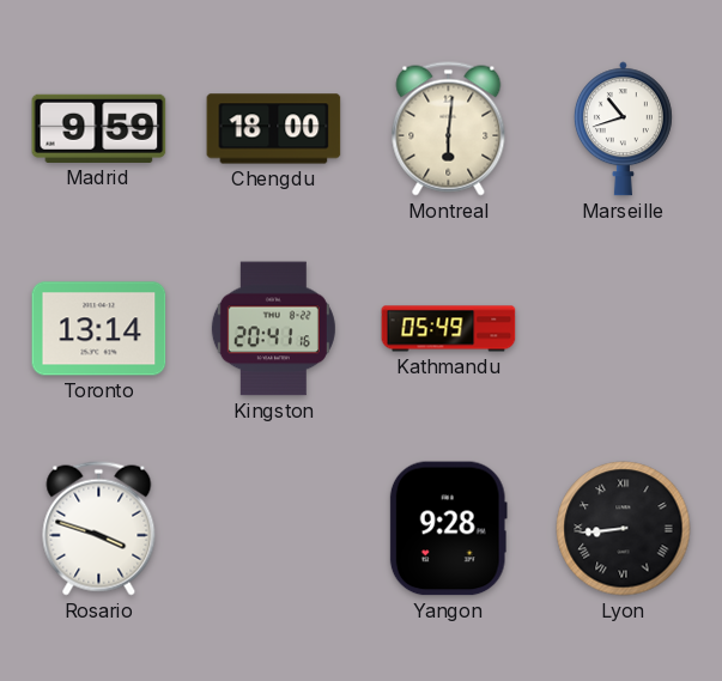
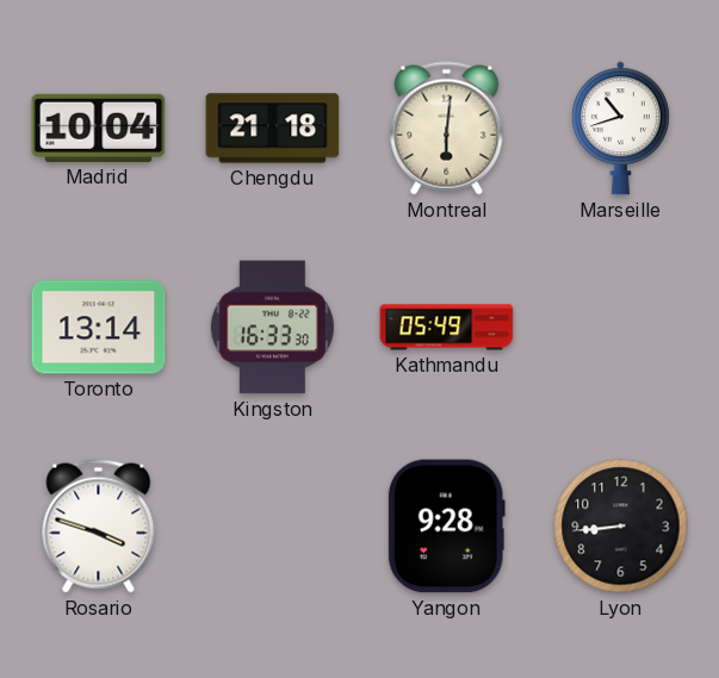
Madrid: 9:59 -> 10:04
Chengdu: 18:00 -> 21:18
Kingston: 20:41 -> 16:33
Lyon numerals: Roman -> Arabic
